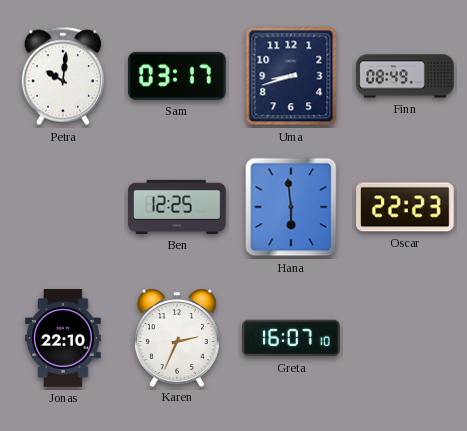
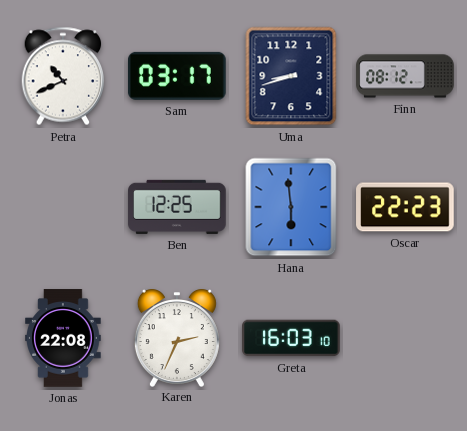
Petra: 10:01 -> 10:41
Finn: 08:49 -> 08:12
Jonas: 22:10 -> 22:08
Greta: 16:07 -> 16:03
